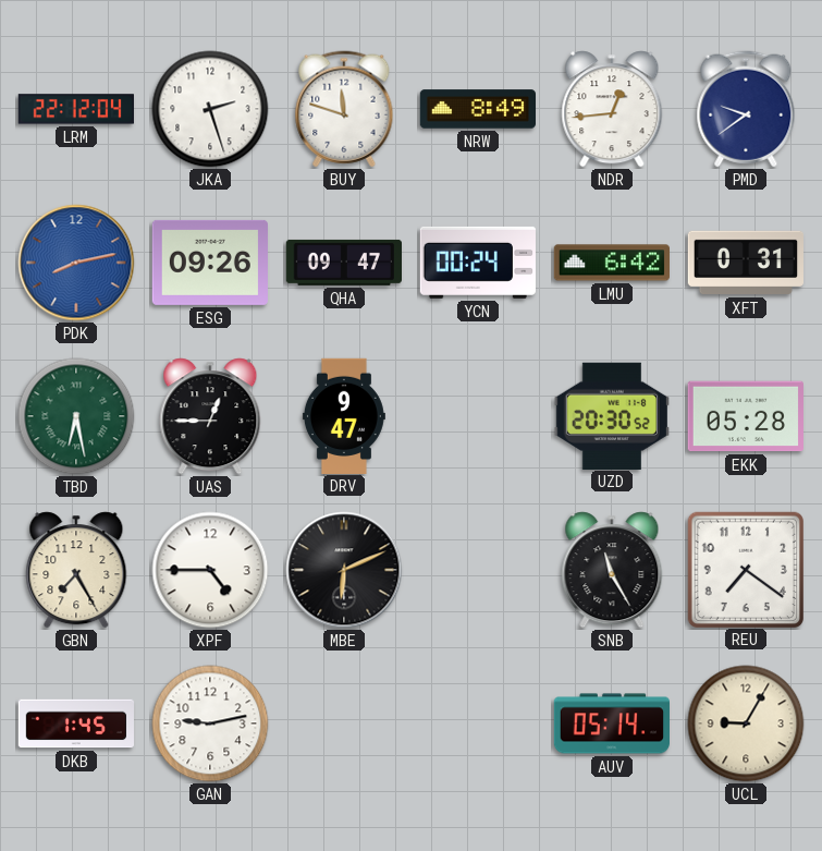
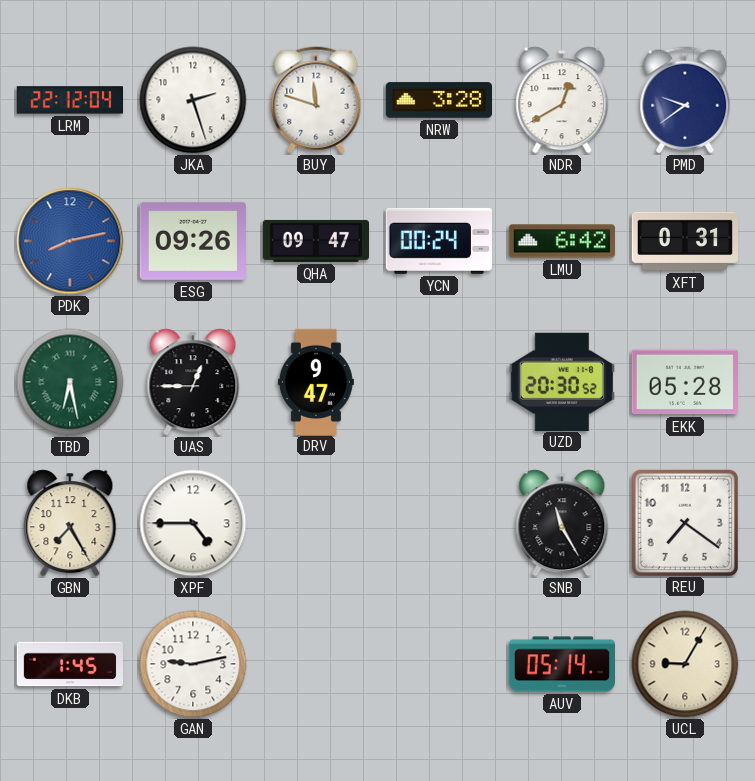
NRW: 8:49 -> 3:28
NDR: 12:44 -> 12:40
MBE: 6:11 -> none
